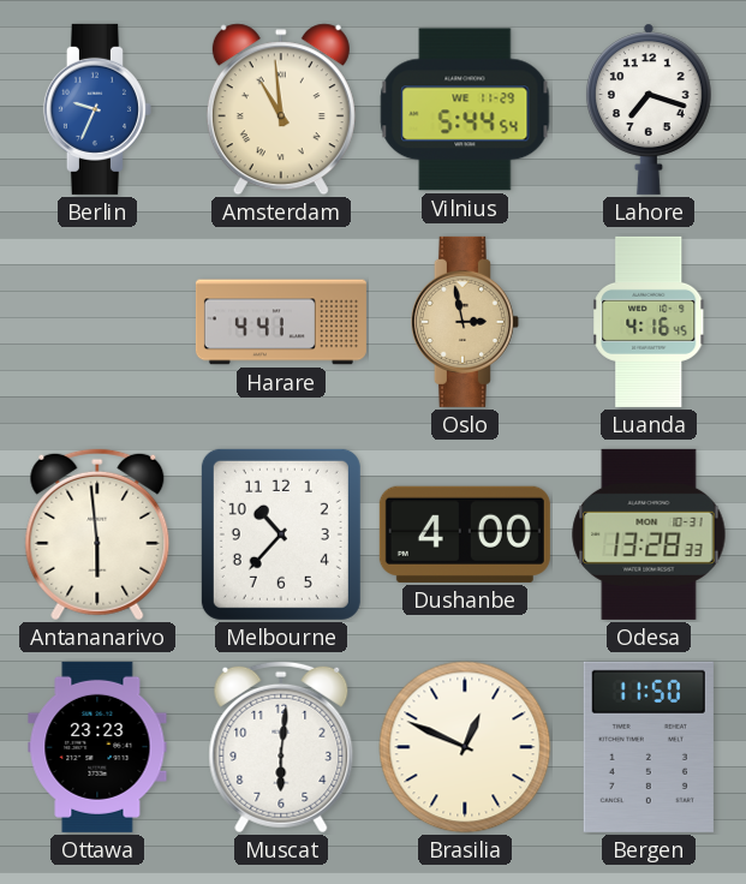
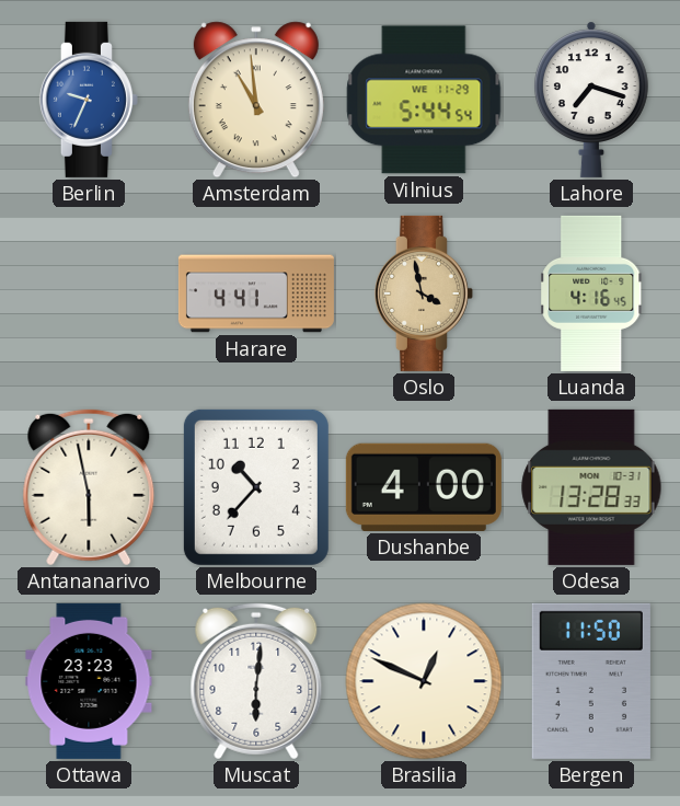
Oslo: 2:58 -> 3:58
Antananarivo: 5:59 -> 5:58
